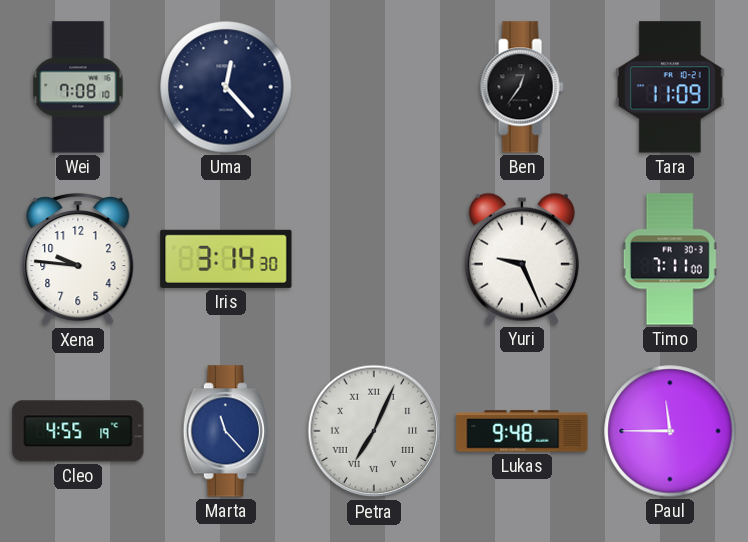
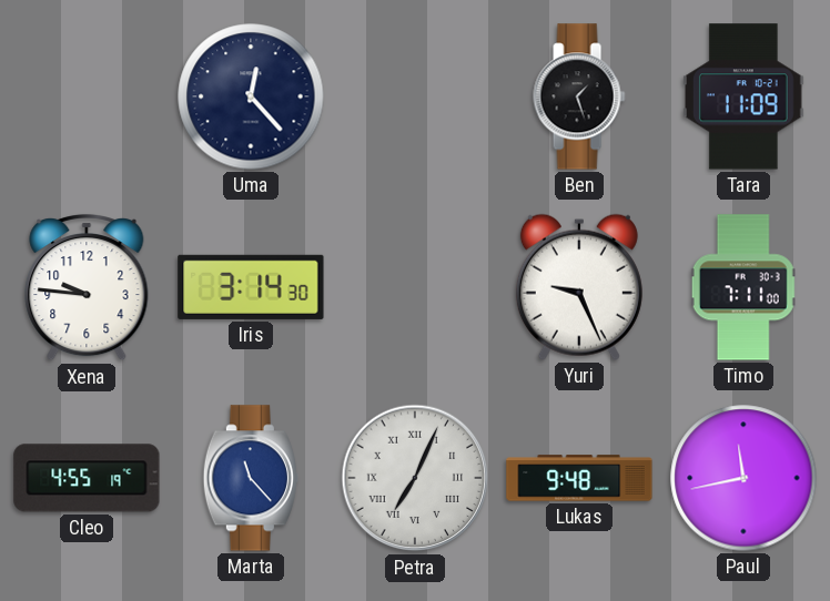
Wei: 7:08 -> none
Ben: 12:36 -> 1:27
Paul: 11:45 -> 11:43
